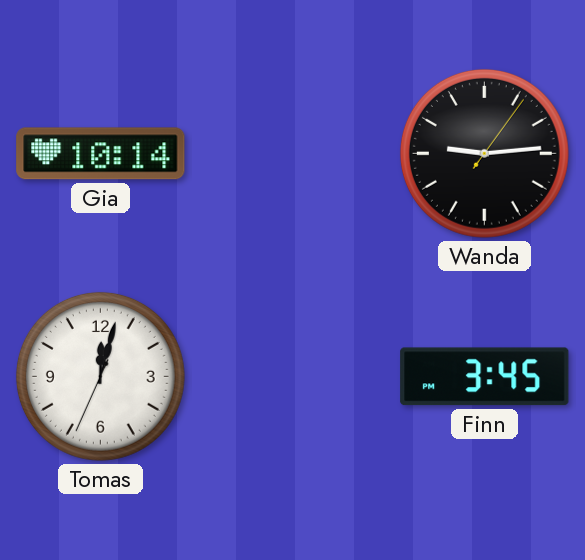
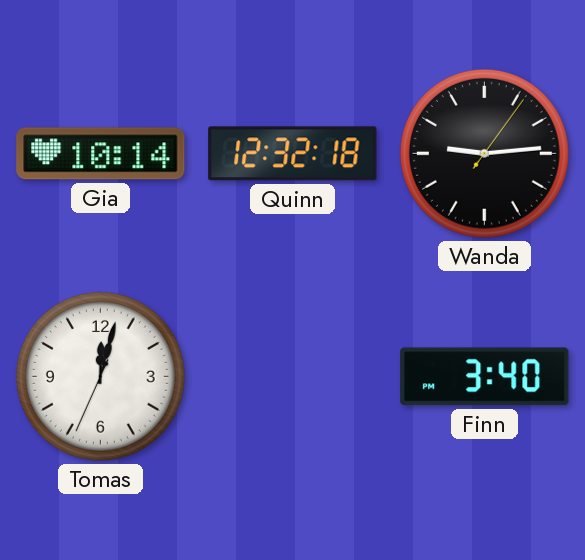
Quinn: none -> 12:32
Finn: 3:45 -> 3:40
